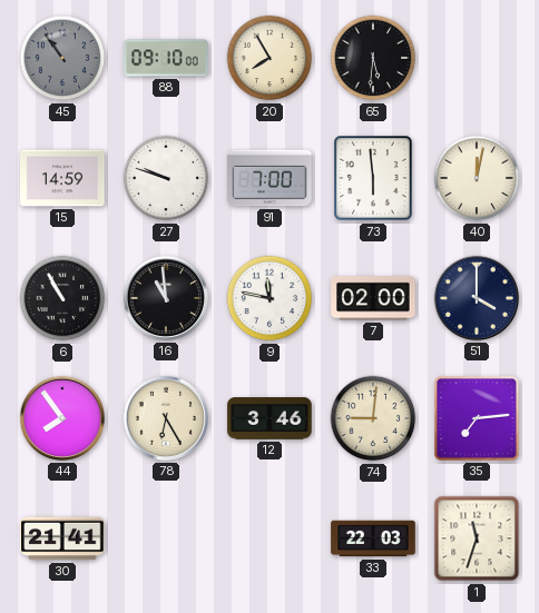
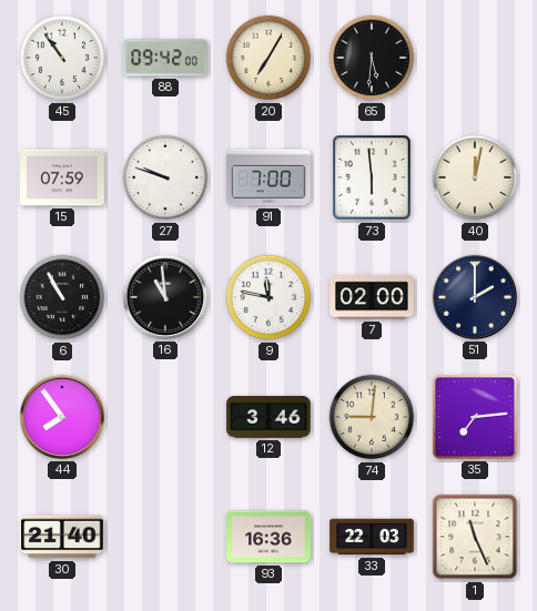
45 dial: grey -> white
88: 09:10 -> 09:42
20: 7:55 -> 7:05
15: 14:59 -> 07:59
51: 4:00 -> 2:00
78: 6:25 -> none
30: 21:41 -> 21:40
93: none -> 16:36
1: 11:33 -> 11:26
